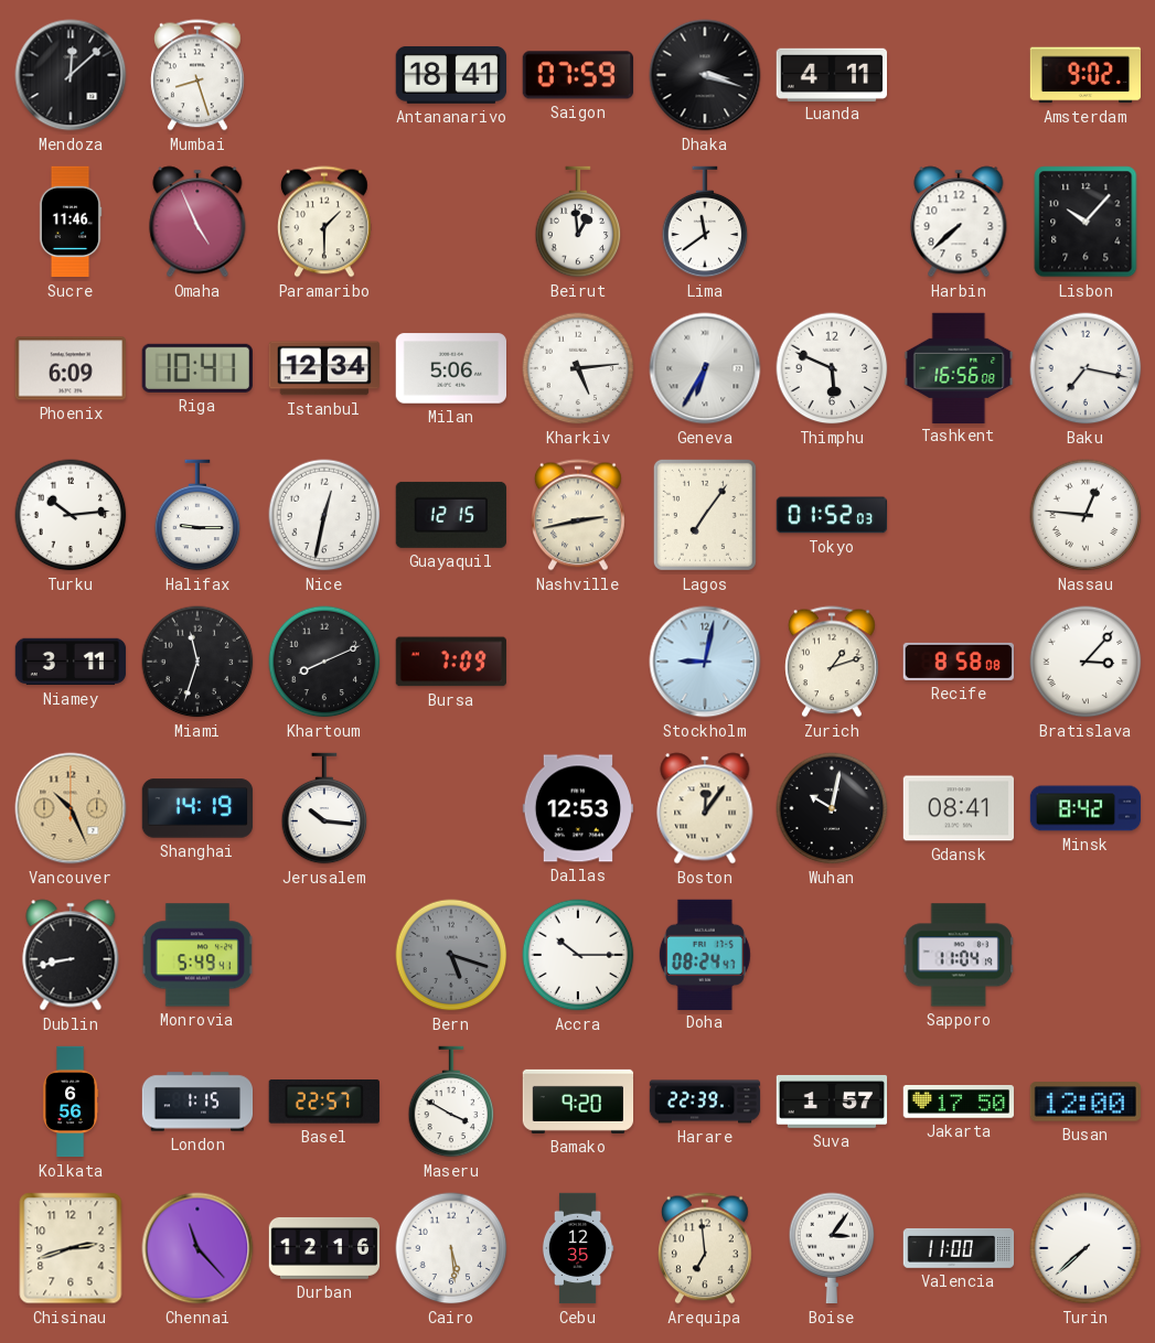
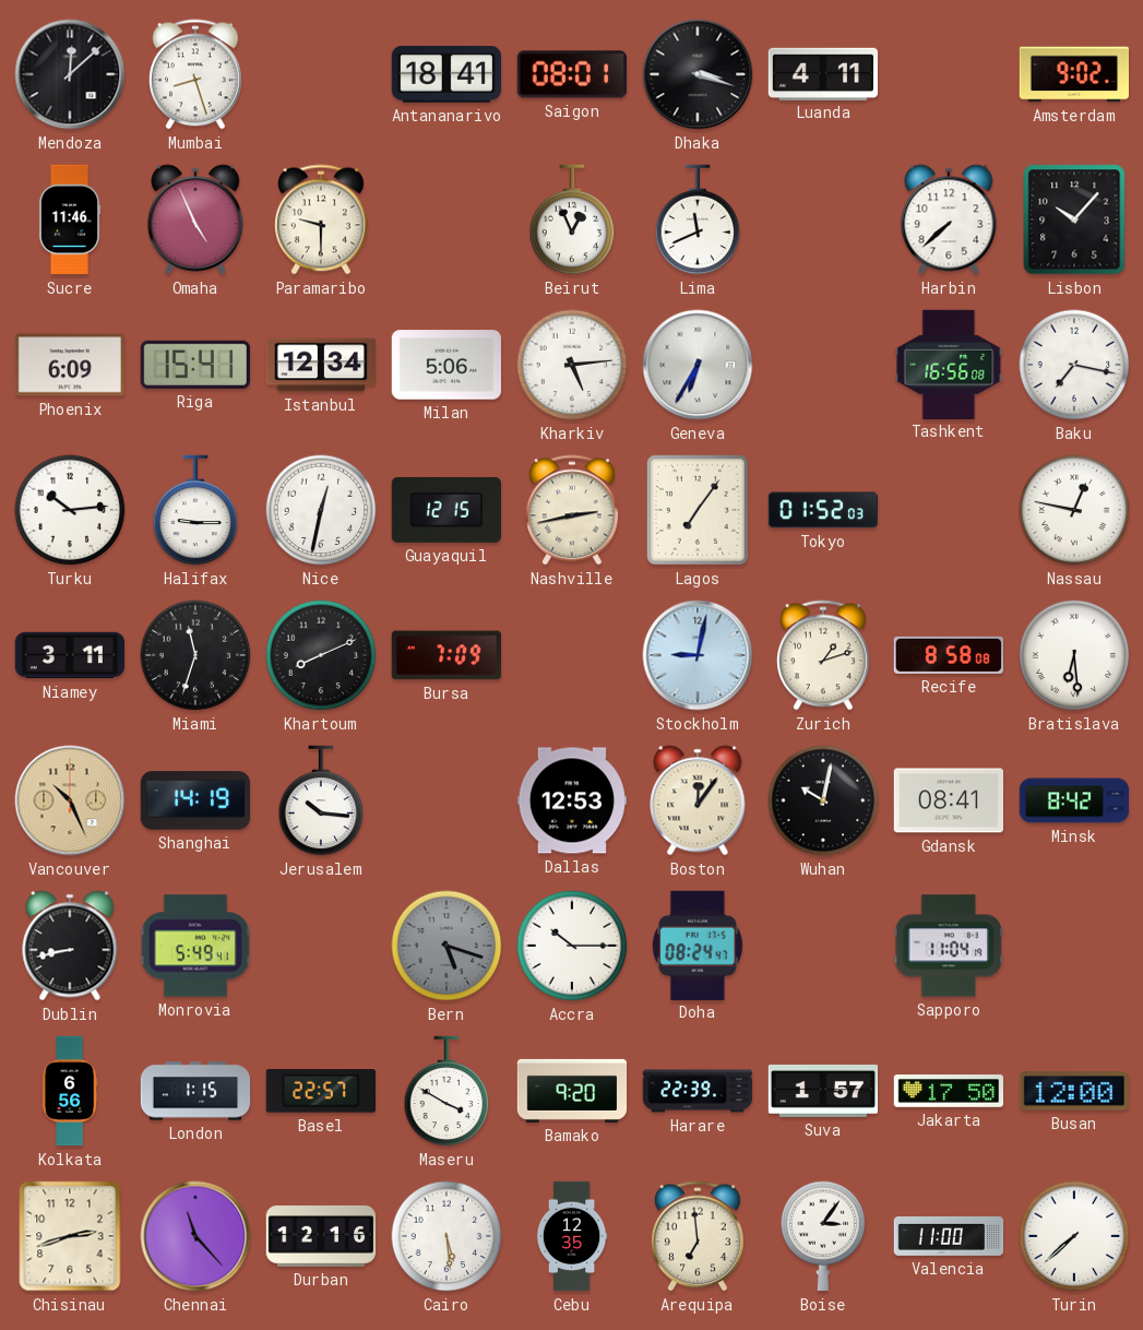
Saigon: 07:59 -> 08:01
Paramaribo: 1:30 -> 9:30
Beirut: 12:59 -> 12:56
Lima: 11:39 -> 11:41
Riga: 10:41 -> 15:41
Thimphu: 5:49 -> none
Nassau: 12:46 -> 12:47
Bratislava: 3:07 -> 6:29
